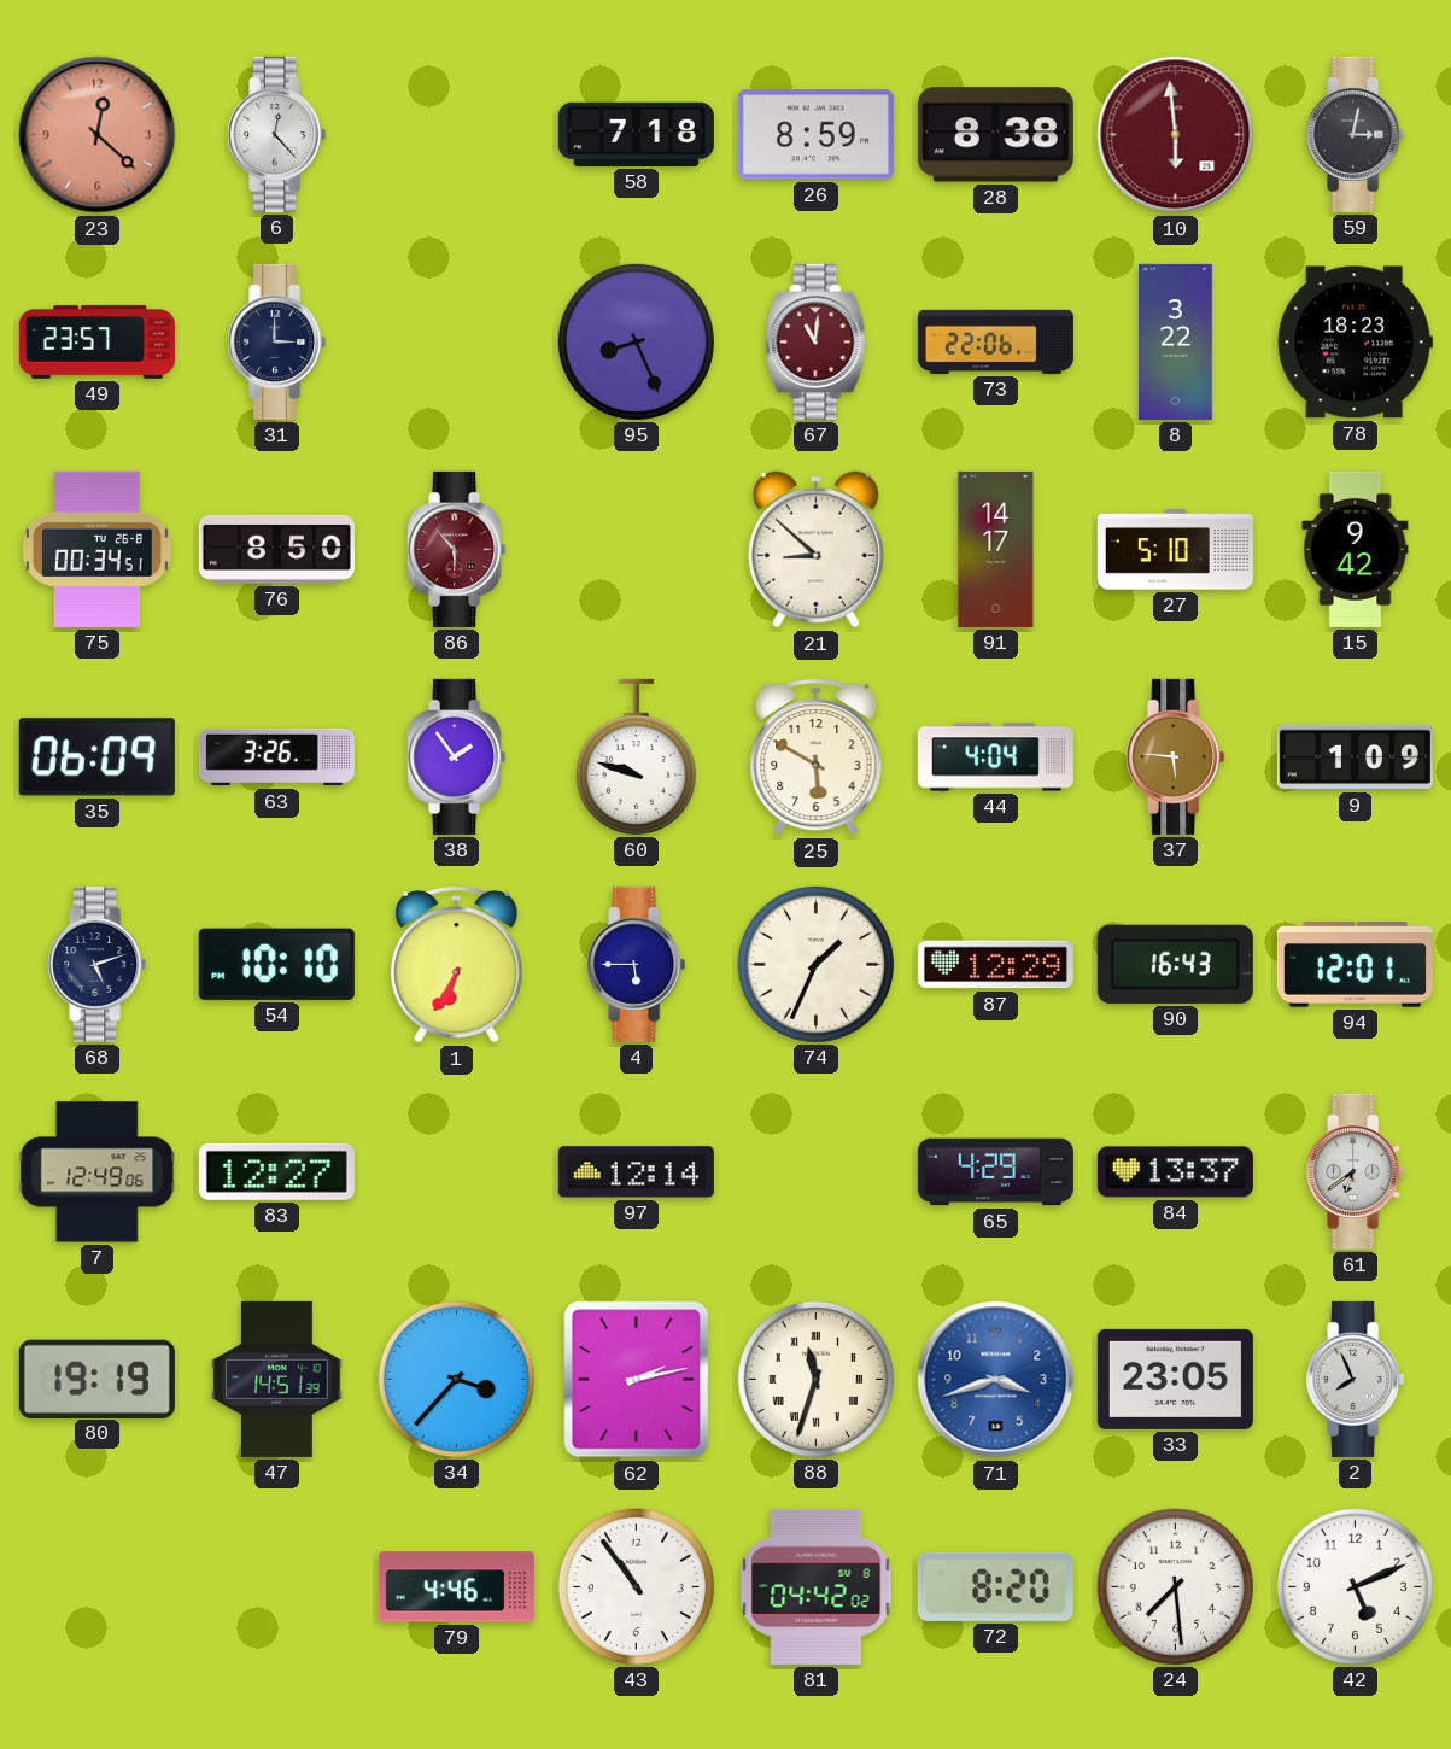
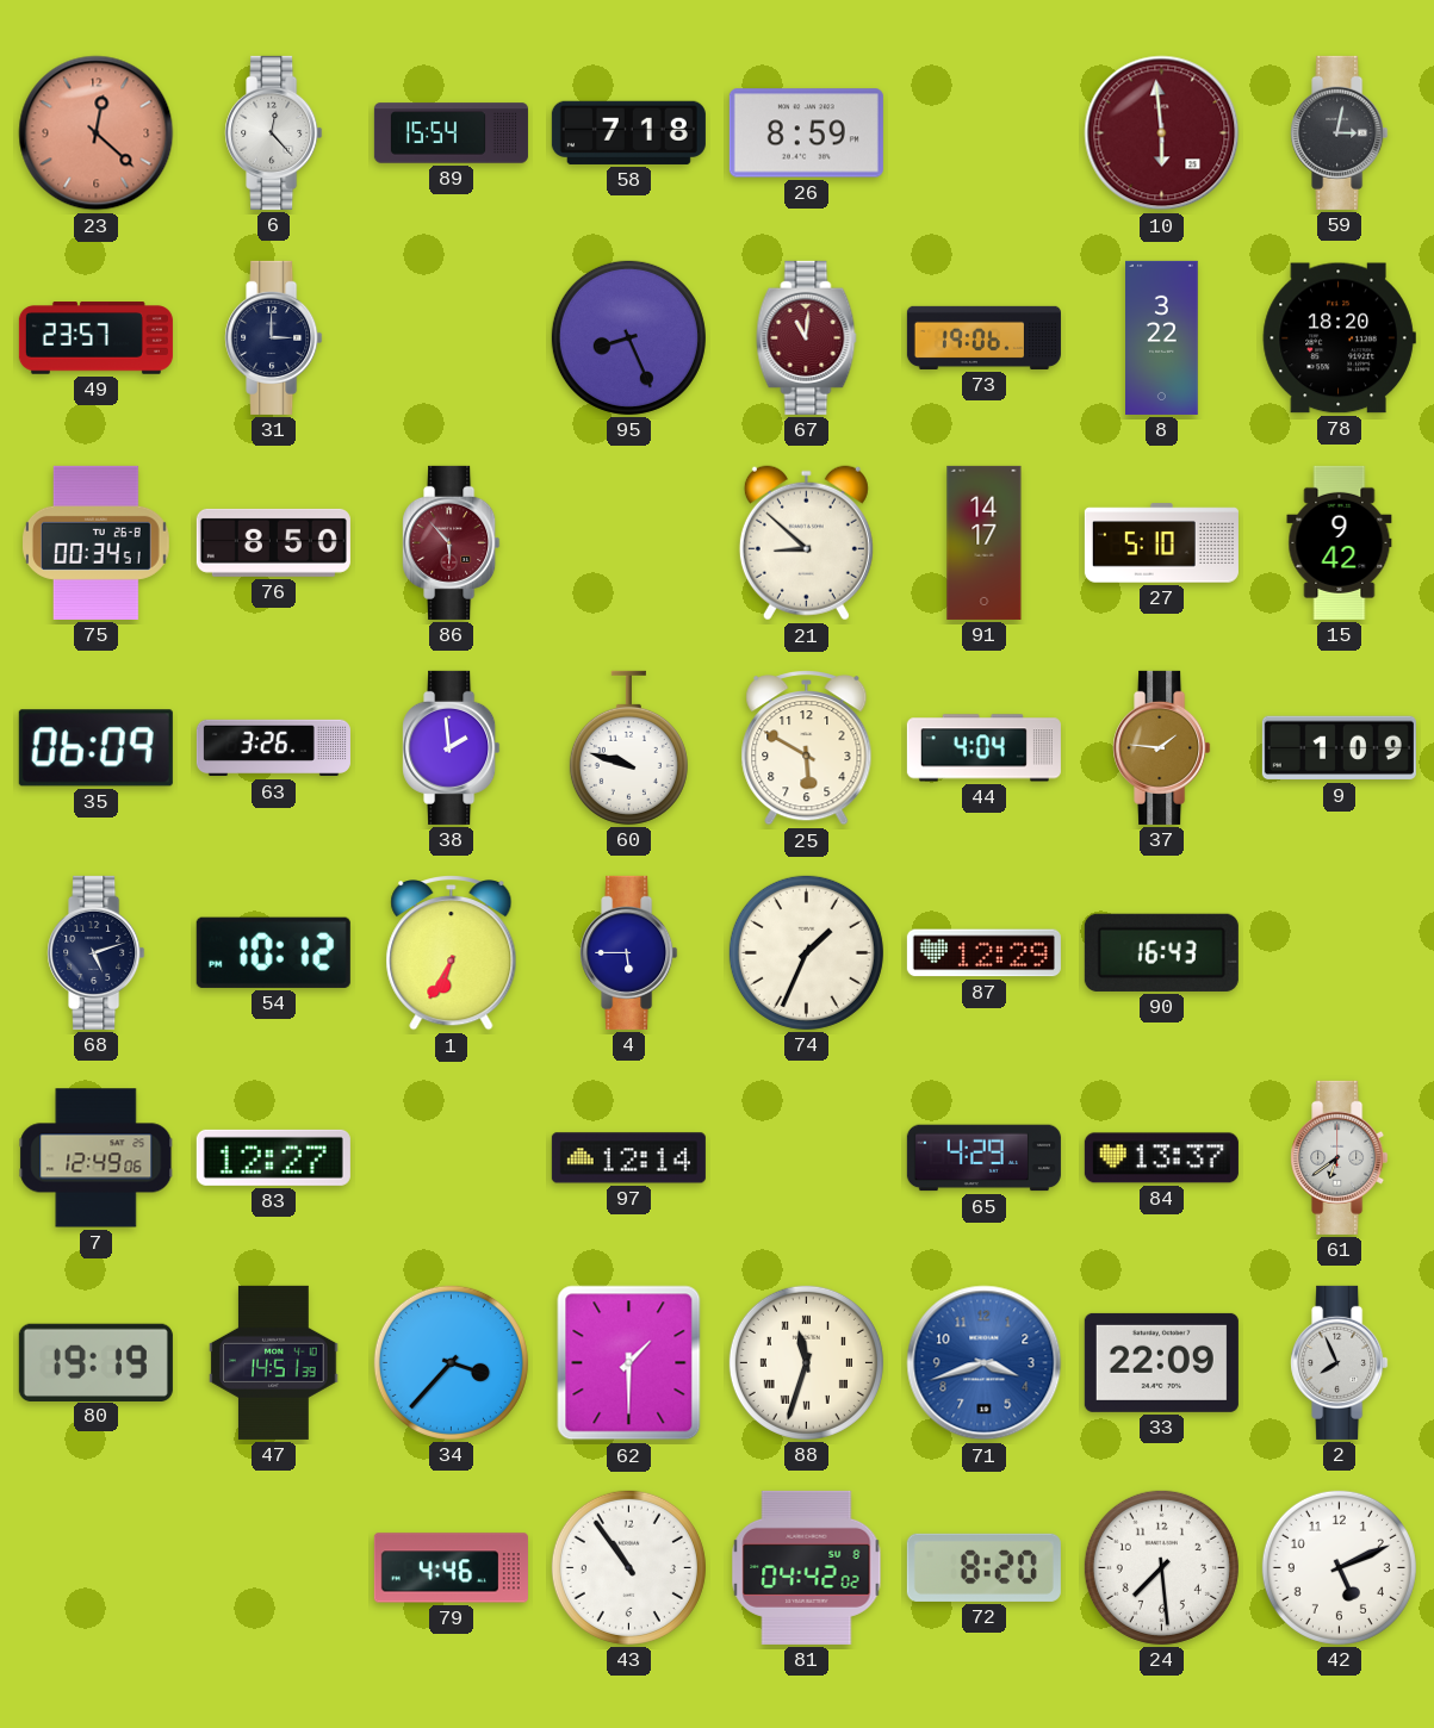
89: none -> 15:54
28: 8:38 -> none
73: 22:06 -> 19:06
78: 18:23 -> 18:20
38: 1:54 -> 1:59
37: 5:46 -> 1:46
54: 10:10 -> 10:12
94: 12:01 -> none
62: 2:13 -> 1:30
33: 23:05 -> 22:09
